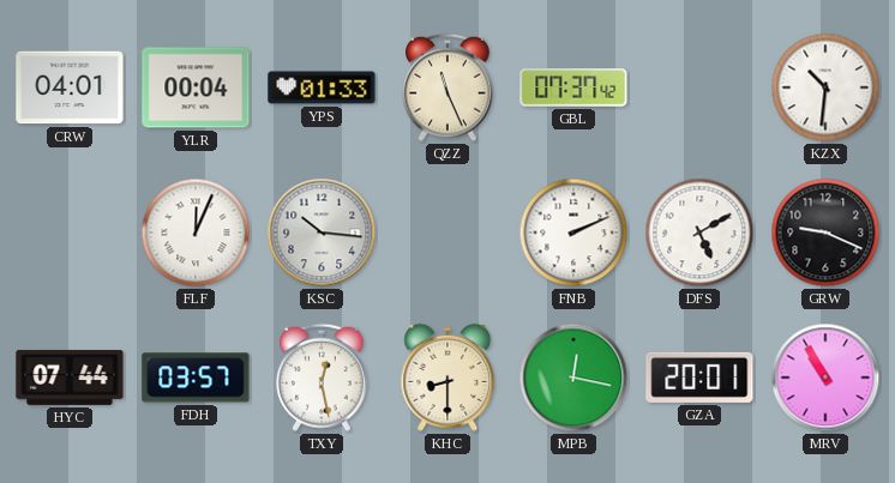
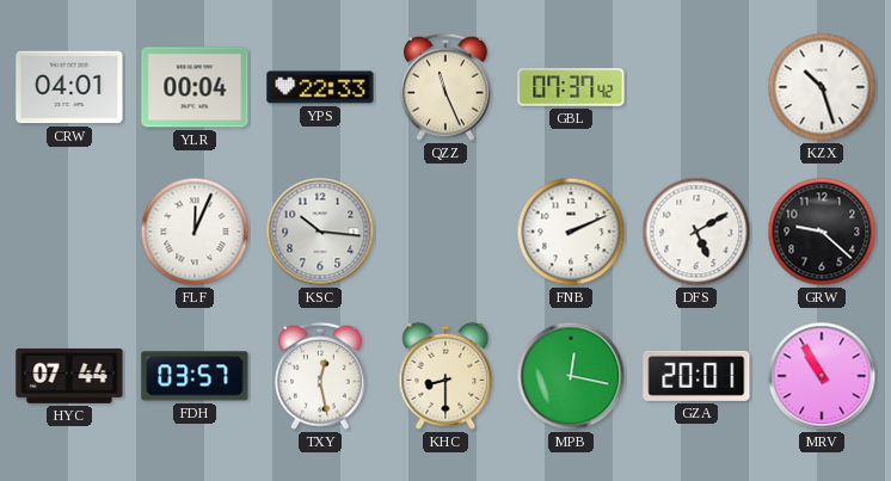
YPS: 01:33 -> 22:33
KZX: 10:31 -> 10:27
GRW: 9:19 -> 9:22
